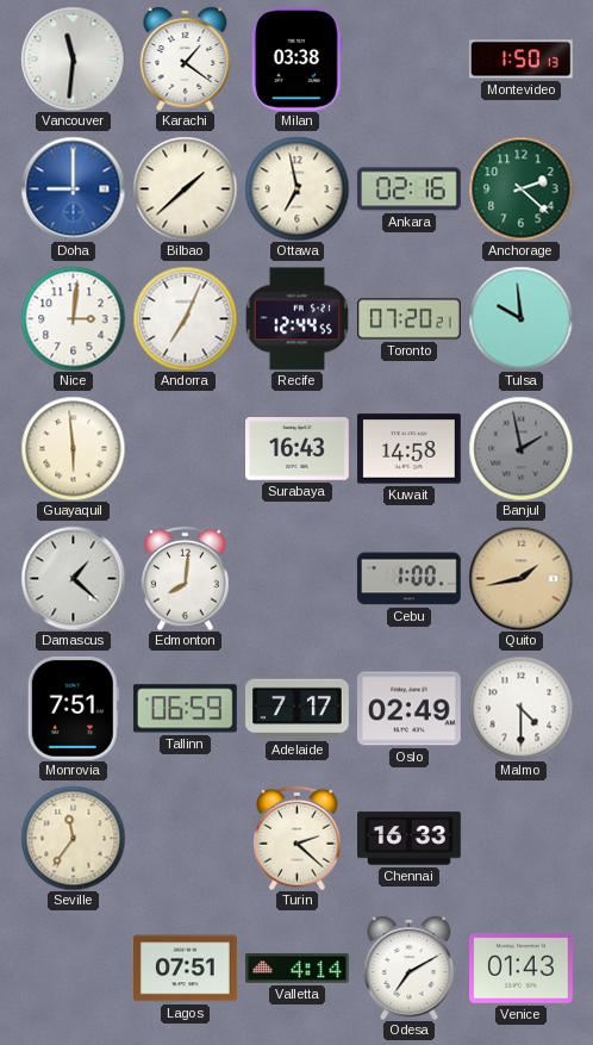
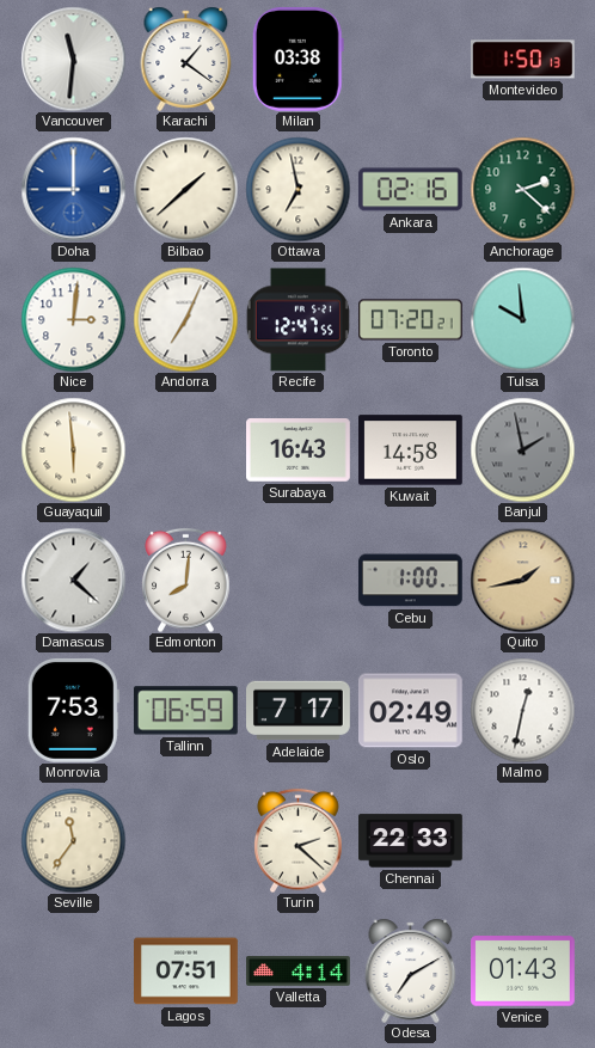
Recife: 12:44 -> 12:47
Monrovia: 7:51 -> 7:53
Malmo: 4:30 -> 12:32
Chennai: 16:33 -> 22:33
